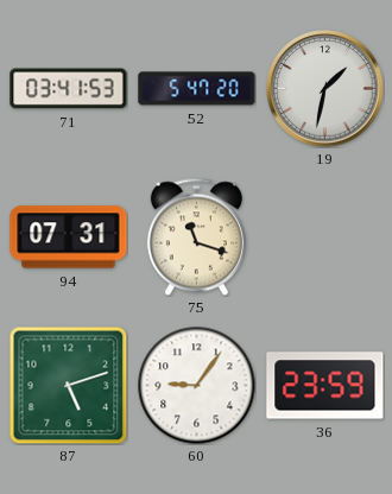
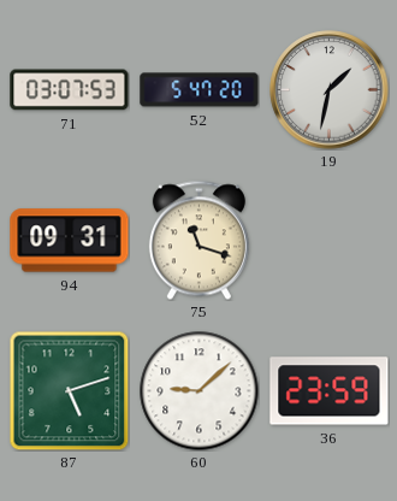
71: 03:41 -> 03:07
94: 07:31 -> 09:31
60: 9:06 -> 9:08
